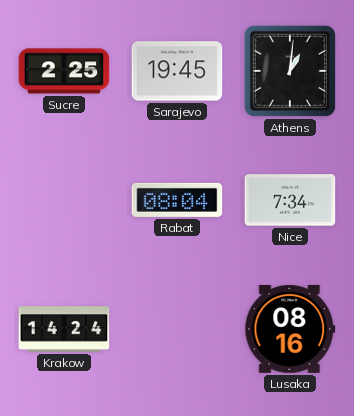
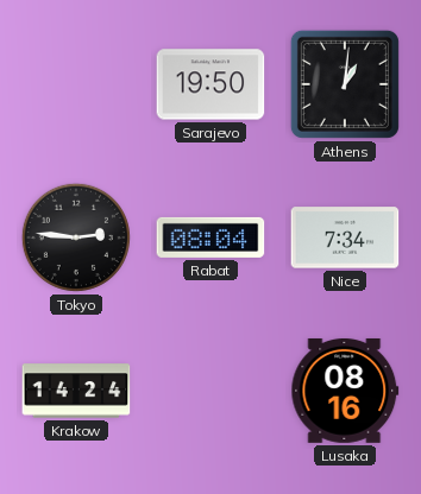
Sucre: 2:25 -> none
Sarajevo: 19:45 -> 19:50
Tokyo: none -> 2:46
